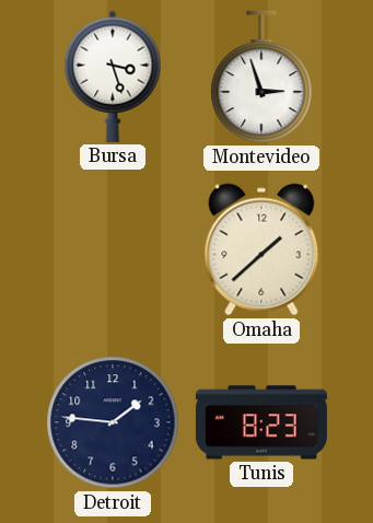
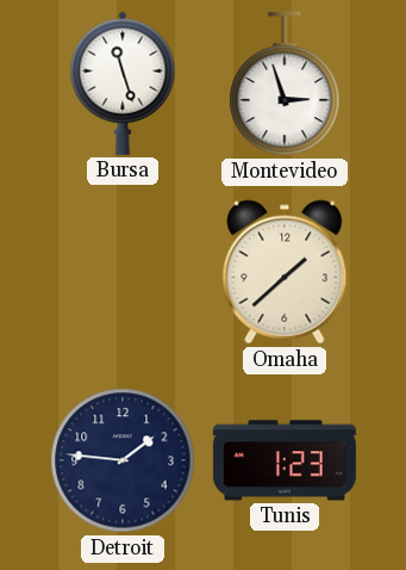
Bursa: 3:27 -> 11:27
Tunis: 8:23 -> 1:23
